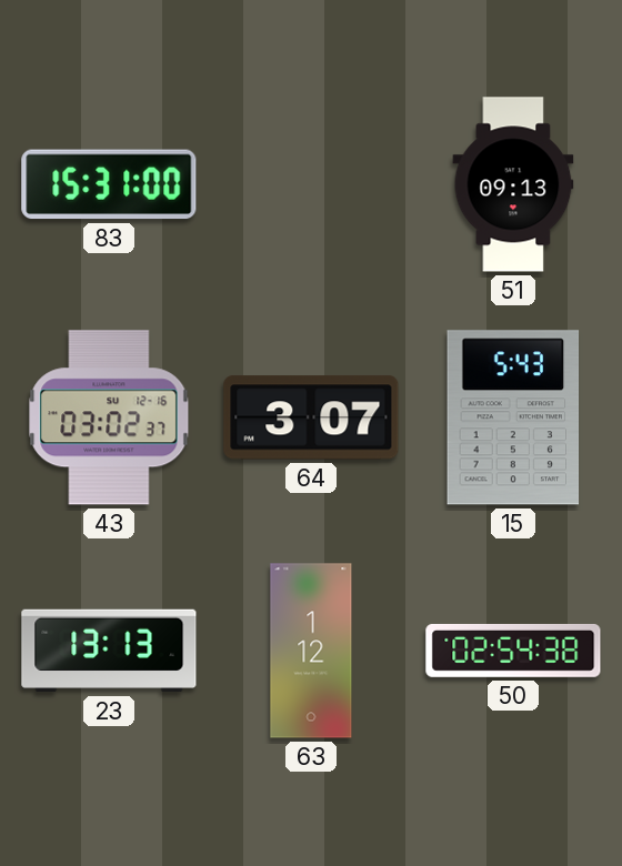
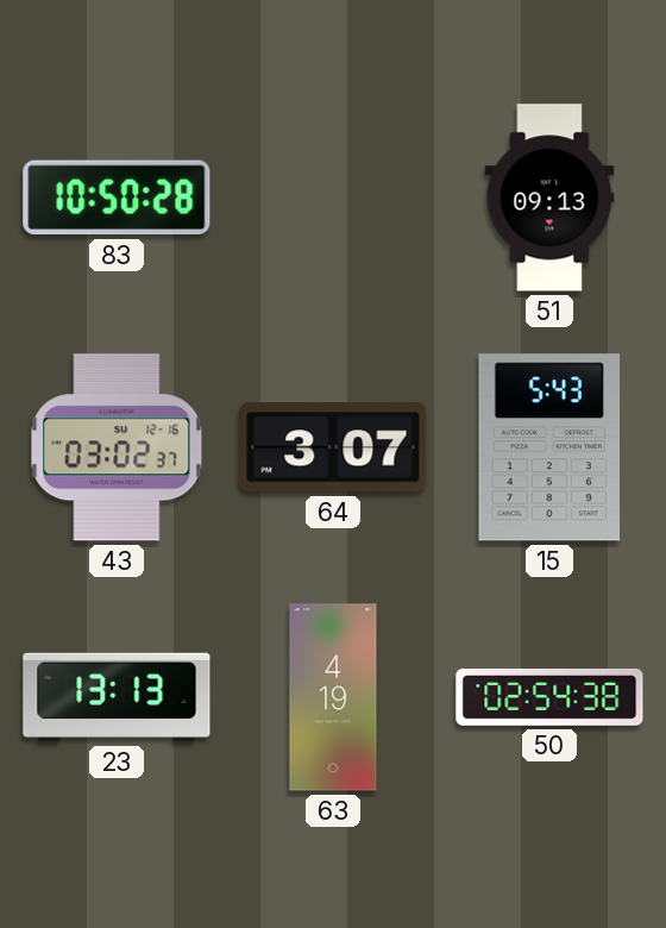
83: 15:31 -> 10:50
63: 1:12 -> 4:19
